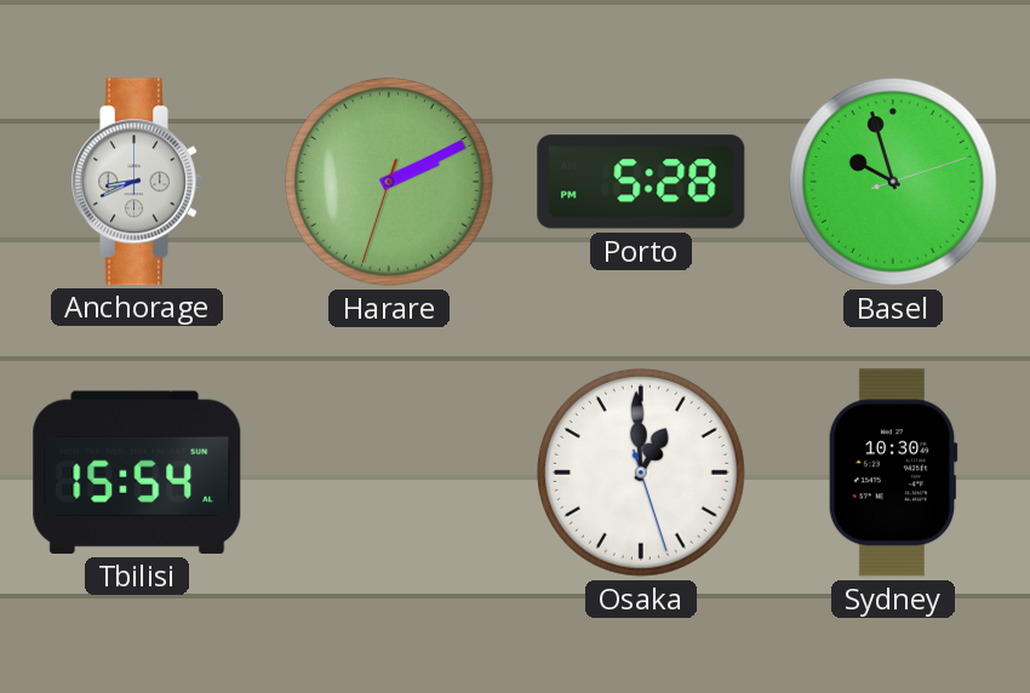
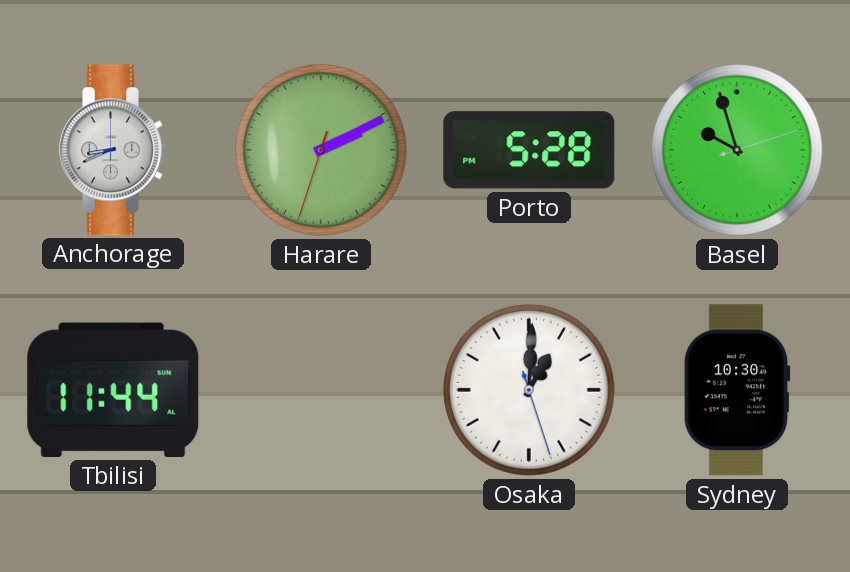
Tbilisi: 15:54 -> 11:44
Osaka: 12:59 -> 1:00
